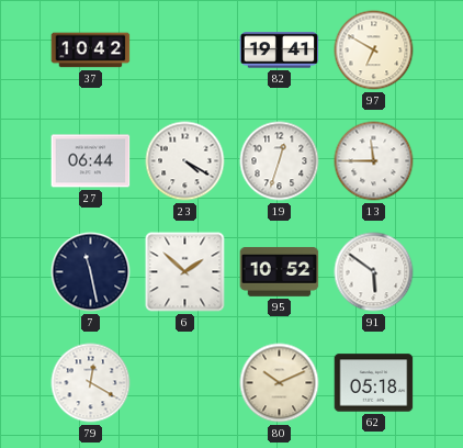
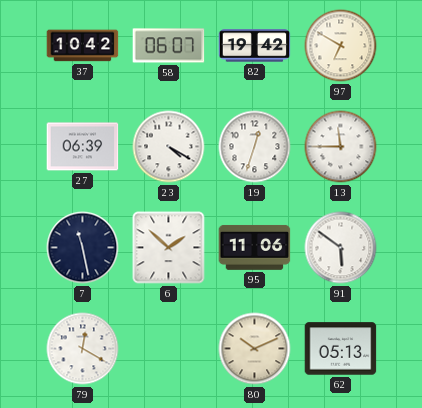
58: none -> 06:07
82: 19:41 -> 19:42
27: 06:44 -> 06:39
95: 10:52 -> 11:06
62: 05:18 -> 05:13
